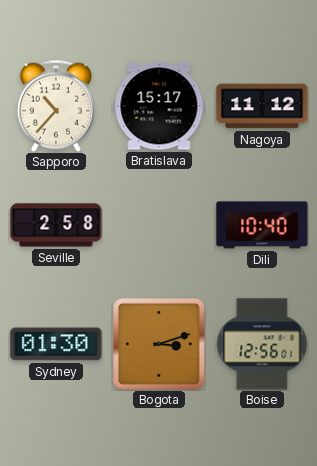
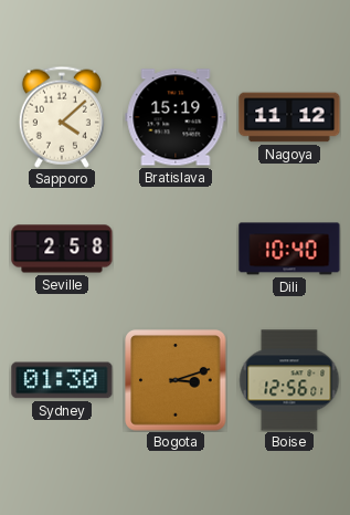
Sapporo: 10:37 -> 4:08
Bratislava: 15:17 -> 15:19
